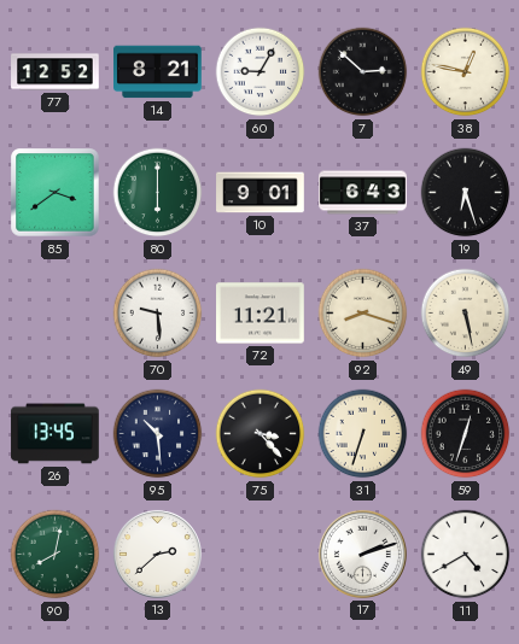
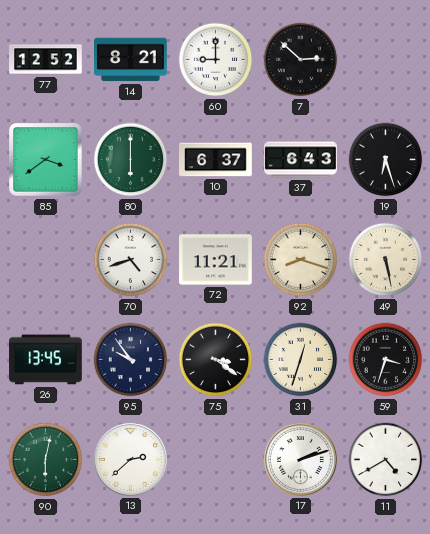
60: 9:05 -> 9:00
38: 12:47 -> none
10: 9:01 -> 6:37
70: 9:29 -> 4:42
95: 10:29 -> 9:54
75: 3:23 -> 3:21
31: 6:33 -> 12:33
59: 12:33 -> 3:33
90: 8:02 -> 6:02
